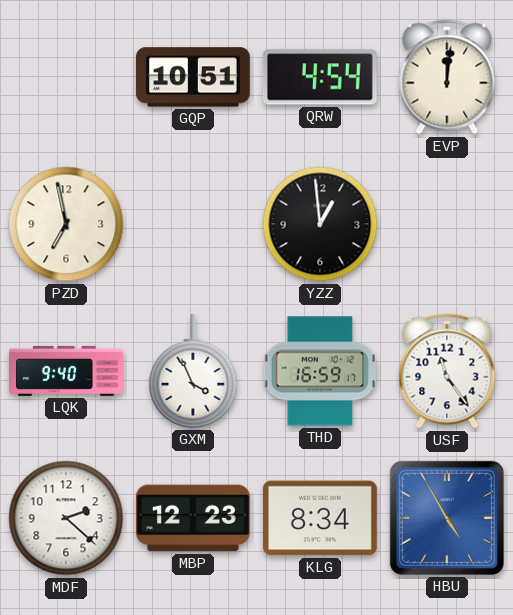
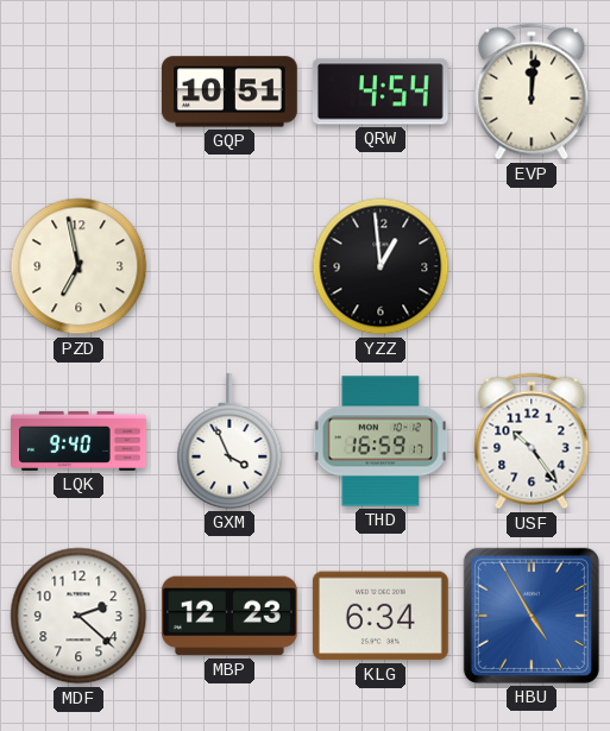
USF: 11:24 -> 10:24
KLG: 8:34 -> 6:34
